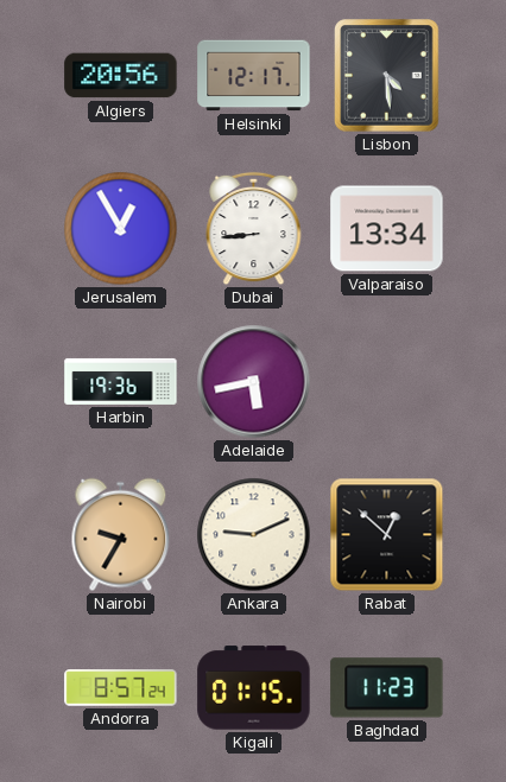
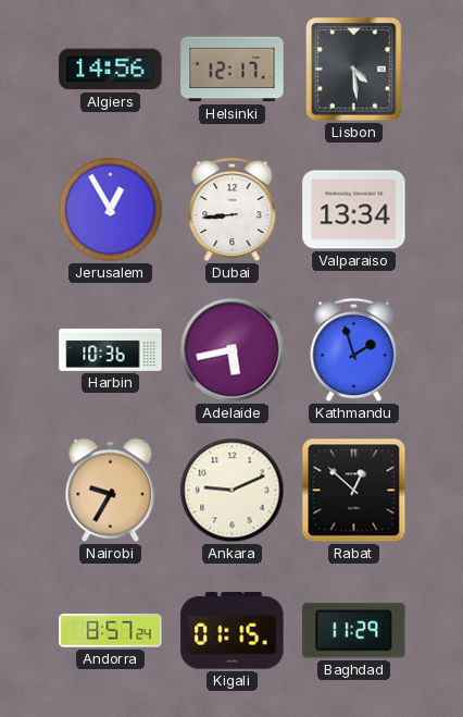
Algiers: 20:56 -> 14:56
Harbin: 19:36 -> 10:36
Kathmandu: none -> 1:57
Baghdad: 11:23 -> 11:29
